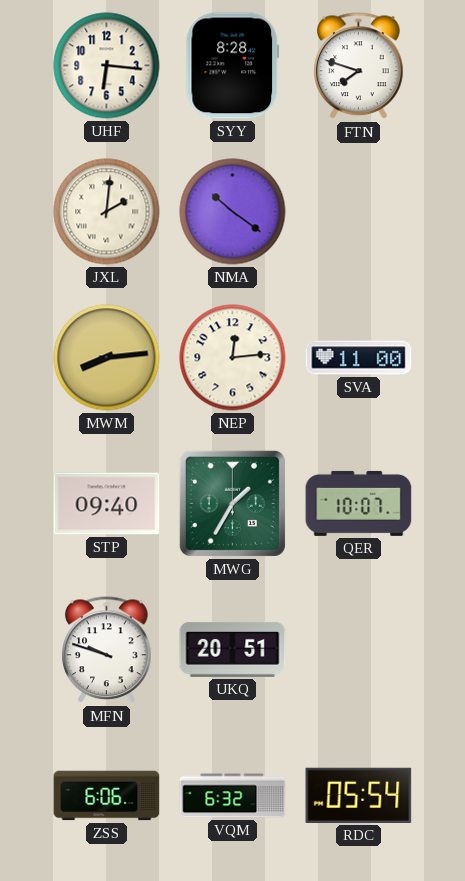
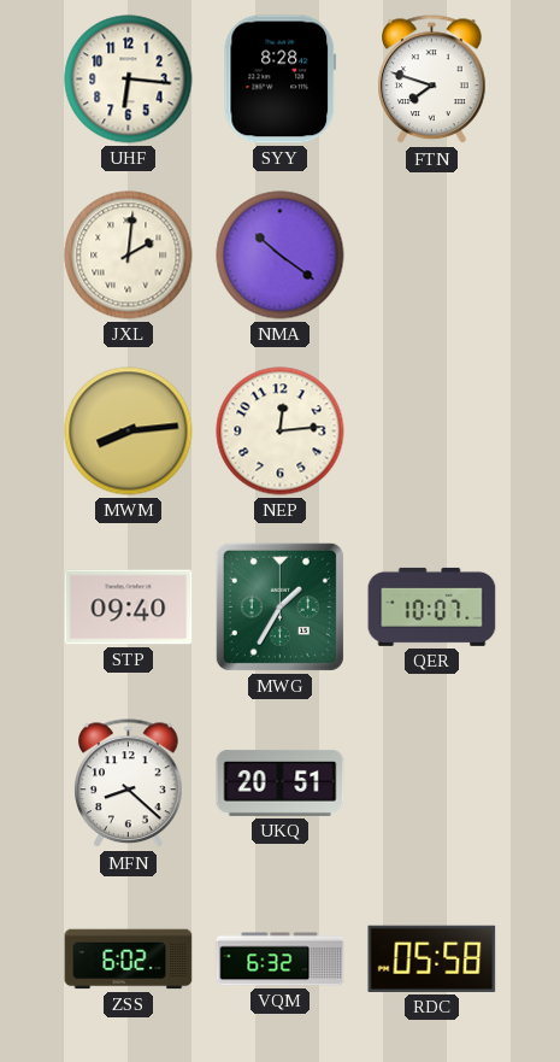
SVA: 11:00 -> none
MFN: 9:48 -> 8:22
ZSS: 6:06 -> 6:02
RDC: 05:54 -> 05:58
